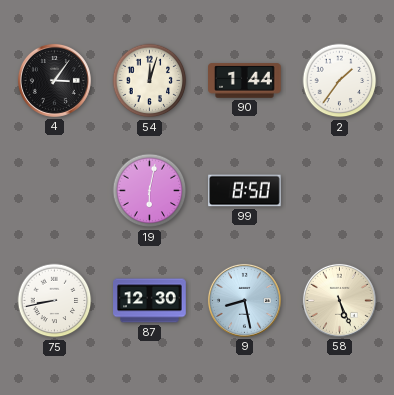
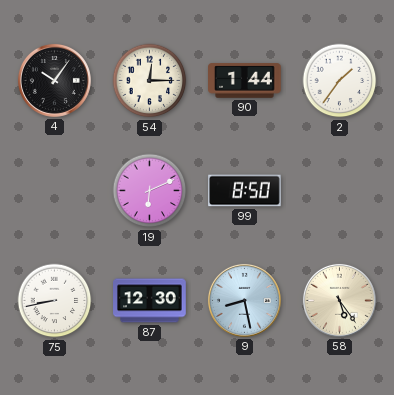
4: 3:06 -> 10:06
54: 12:03 -> 12:15
19: 6:02 -> 6:11
58: 5:26 -> 5:24
